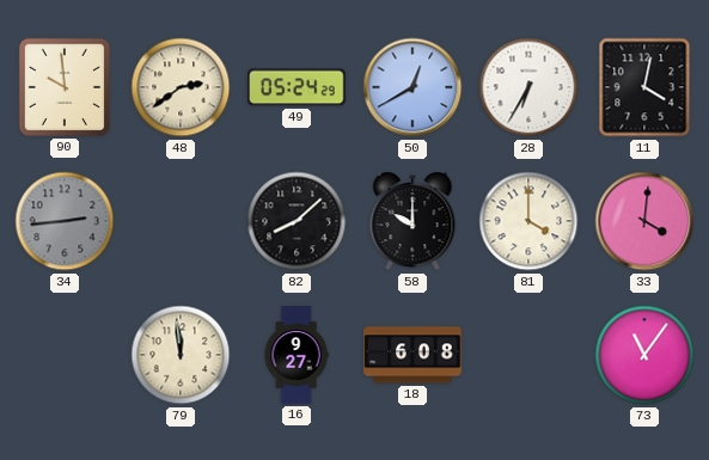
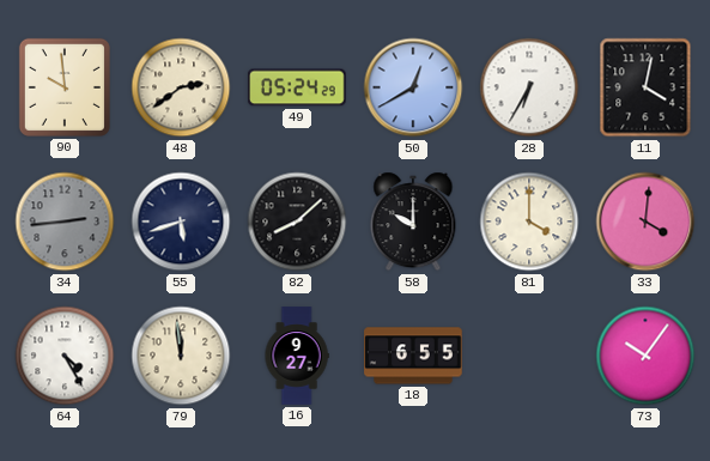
55: none -> 5:42
64: none -> 4:25
18: 6:08 -> 6:55
73: 11:06 -> 10:06
